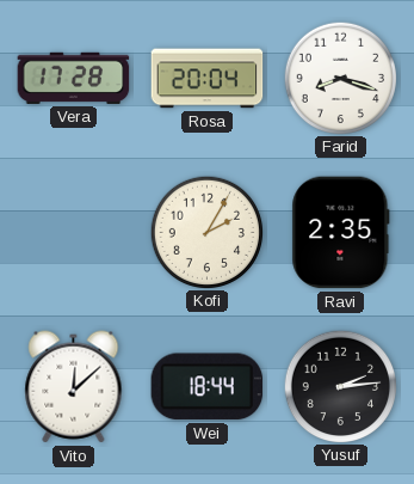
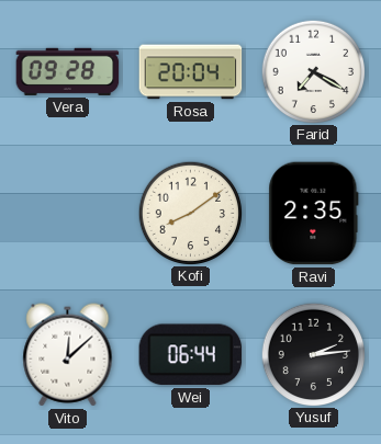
Vera: 17:28 -> 09:28
Farid: 8:18 -> 7:20
Kofi: 2:05 -> 8:09
Wei: 18:44 -> 06:44
